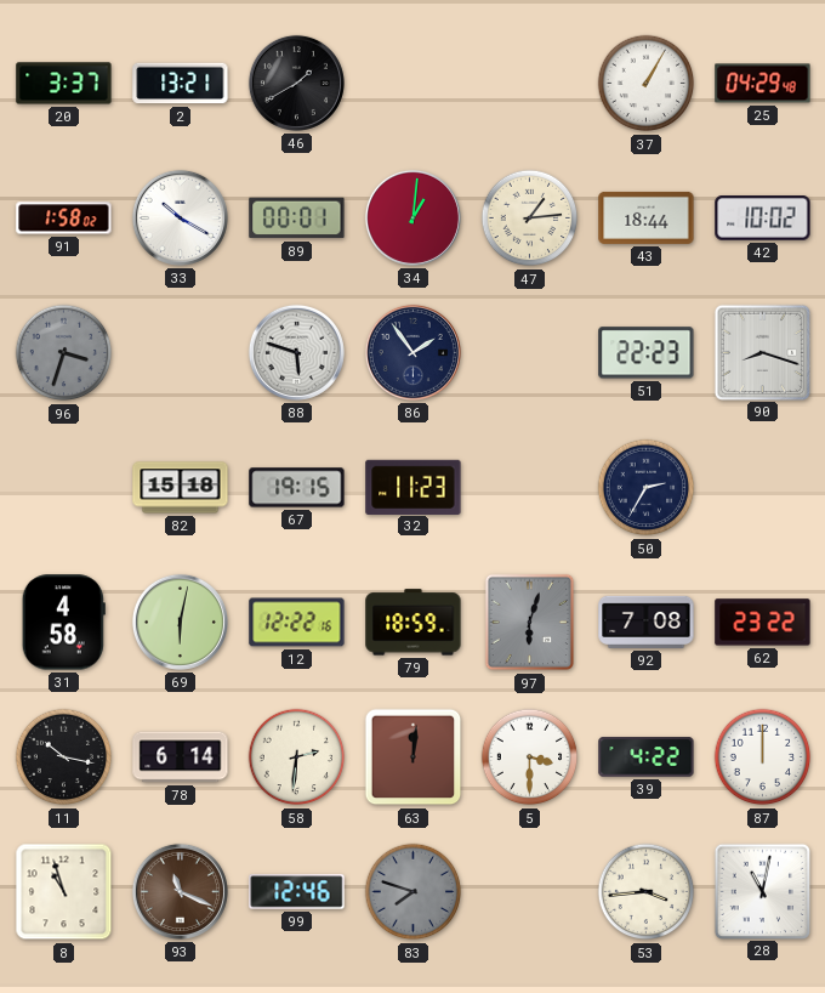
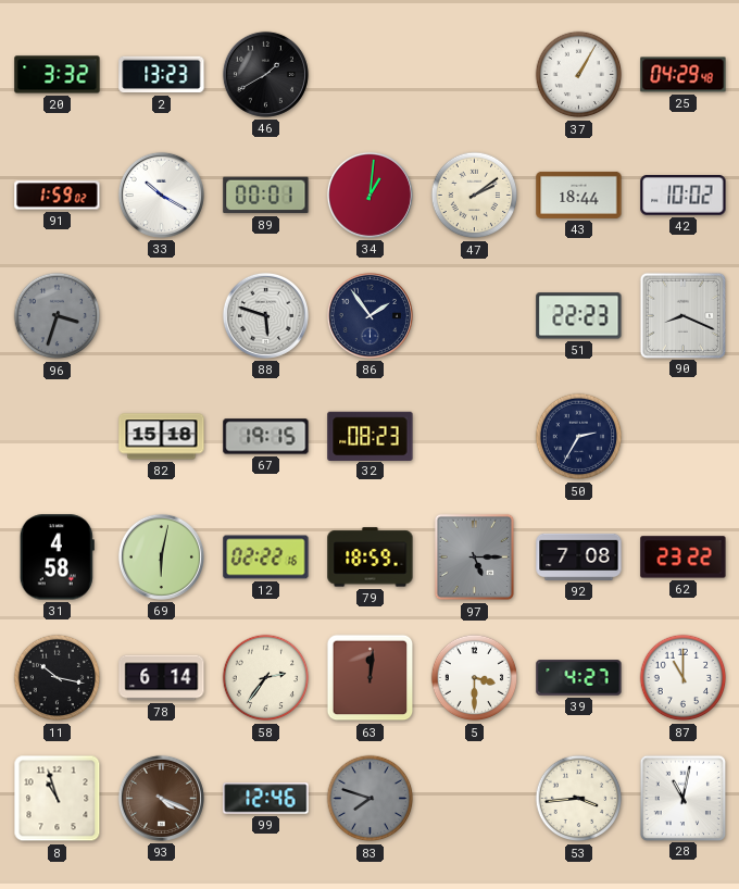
20: 3:37 -> 3:32
2: 13:21 -> 13:23
91: 1:58 -> 1:59
47: 1:14 -> 2:09
90: 8:18 -> 8:19
32: 11:23 -> 08:23
12: 12:22 -> 02:22
97: 6:03 -> 5:15
58: 2:31 -> 2:36
39: 4:22 -> 4:27
87: 12:00 -> 11:00
93: 11:19 -> 4:19
